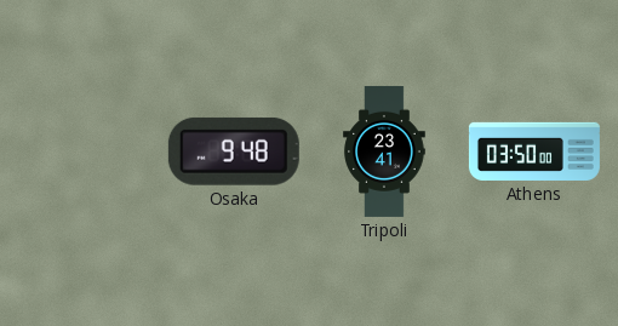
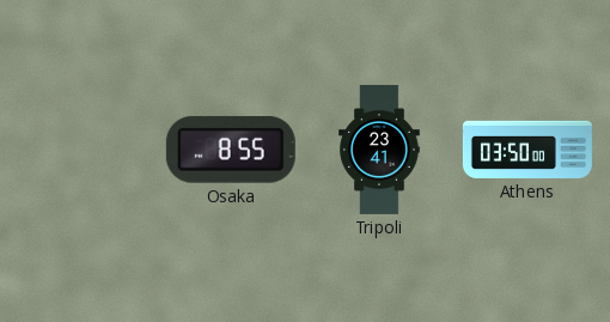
Osaka: 9:48 -> 8:55
